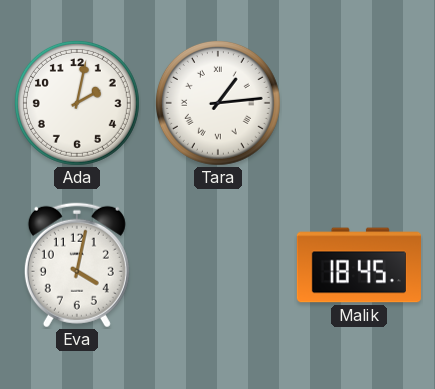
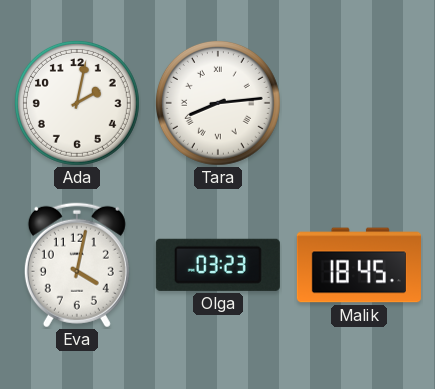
Tara: 1:14 -> 8:14
Olga: none -> 03:23
